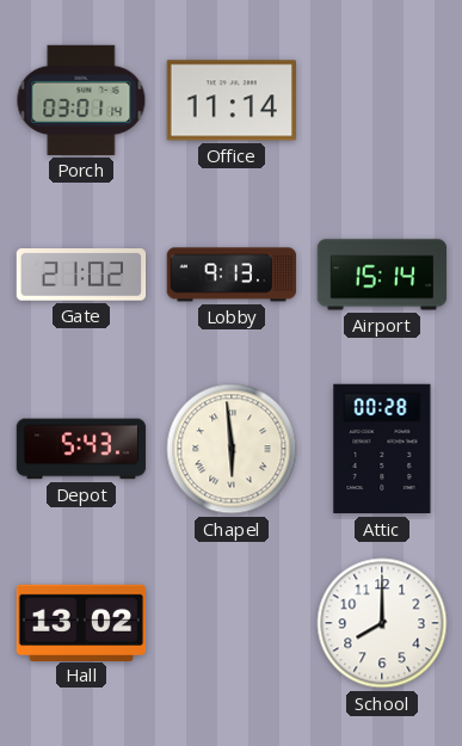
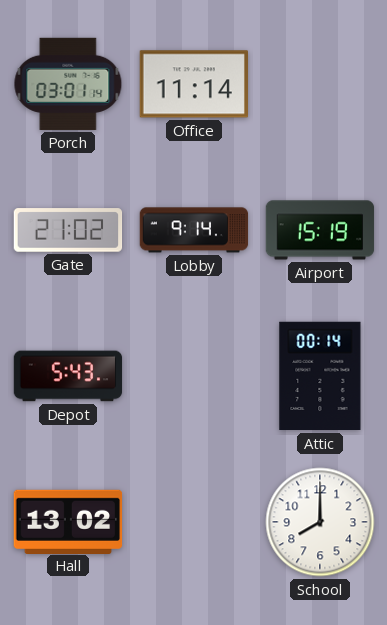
Lobby: 9:13 -> 9:14
Airport: 15:14 -> 15:19
Chapel: 5:59 -> none
Attic: 00:28 -> 00:14
